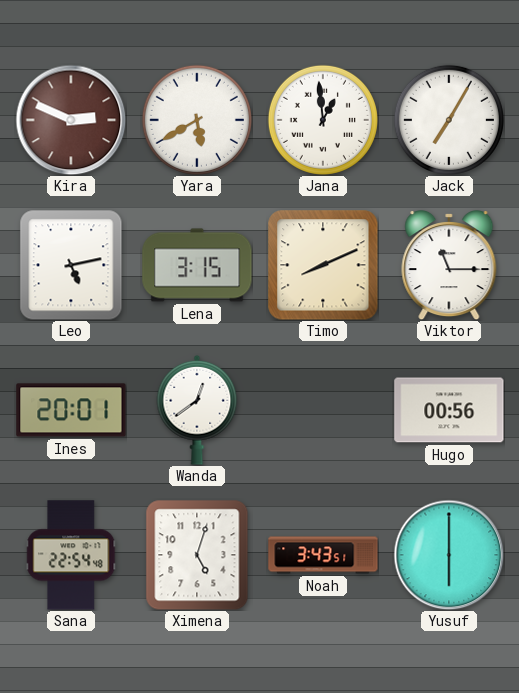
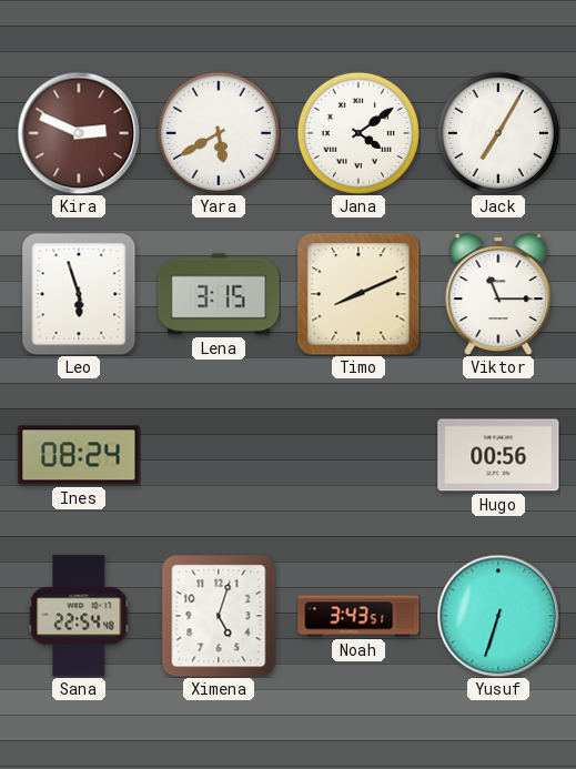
Jana: 12:59 -> 4:09
Leo: 5:13 -> 5:57
Ines: 20:01 -> 08:24
Wanda: 12:39 -> none
Yusuf: 6:00 -> 6:33
